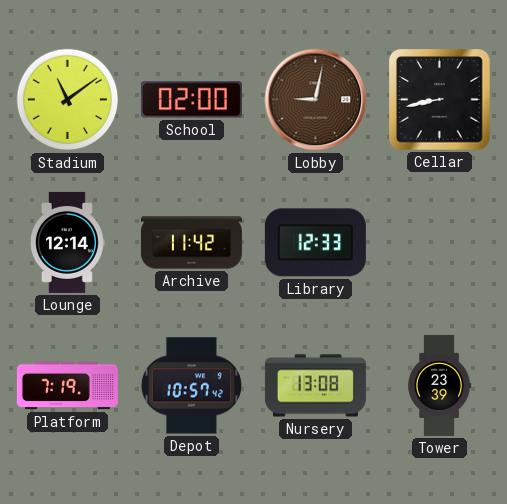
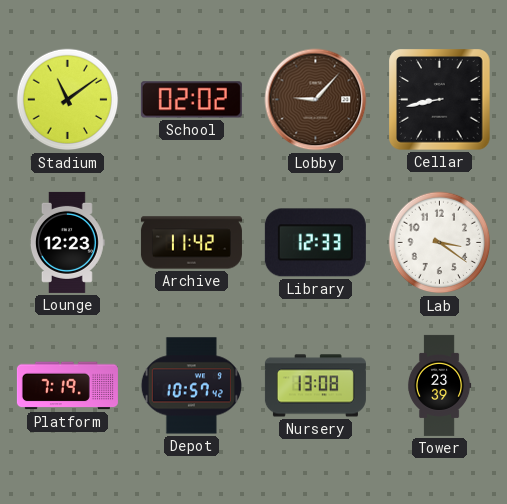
School: 02:00 -> 02:02
Lobby: 9:02 -> 9:07
Lounge: 12:14 -> 12:23
Lab: none -> 3:21
